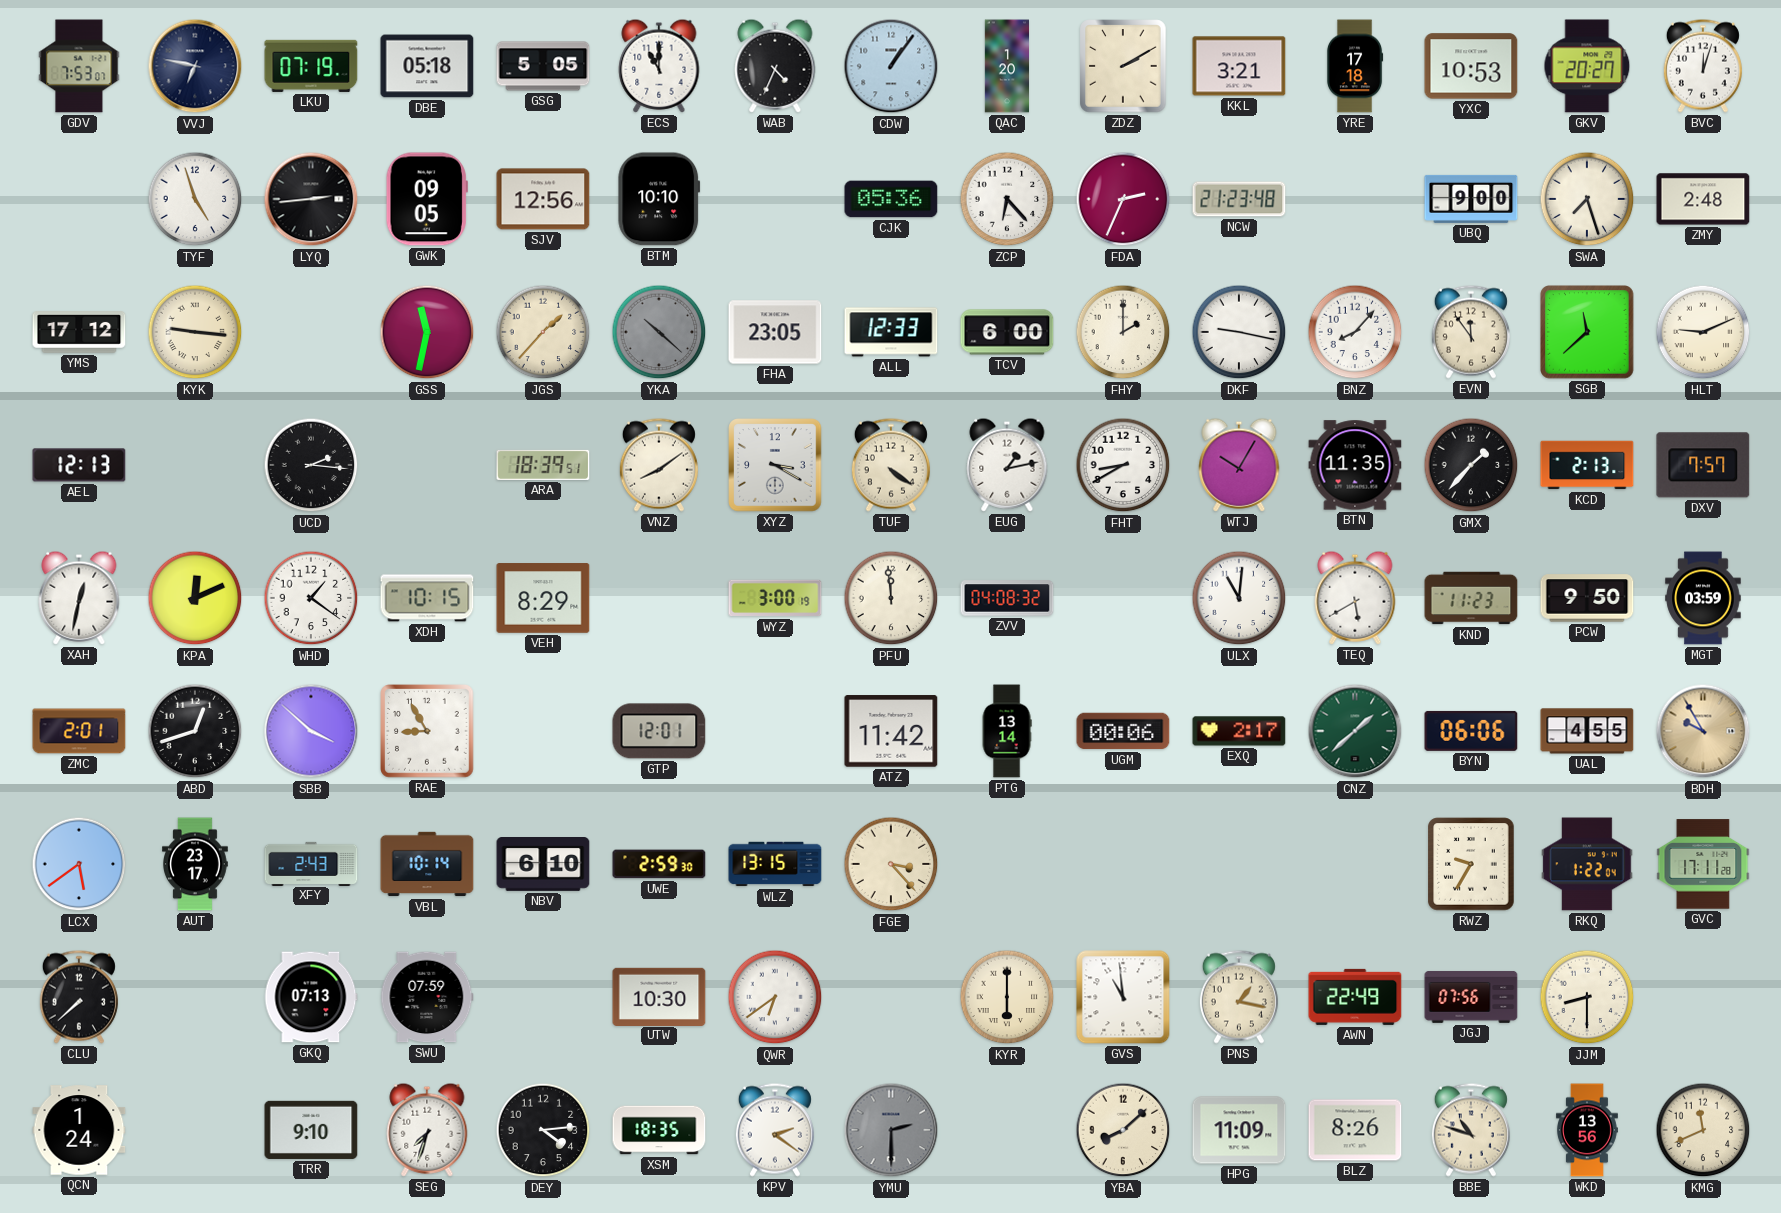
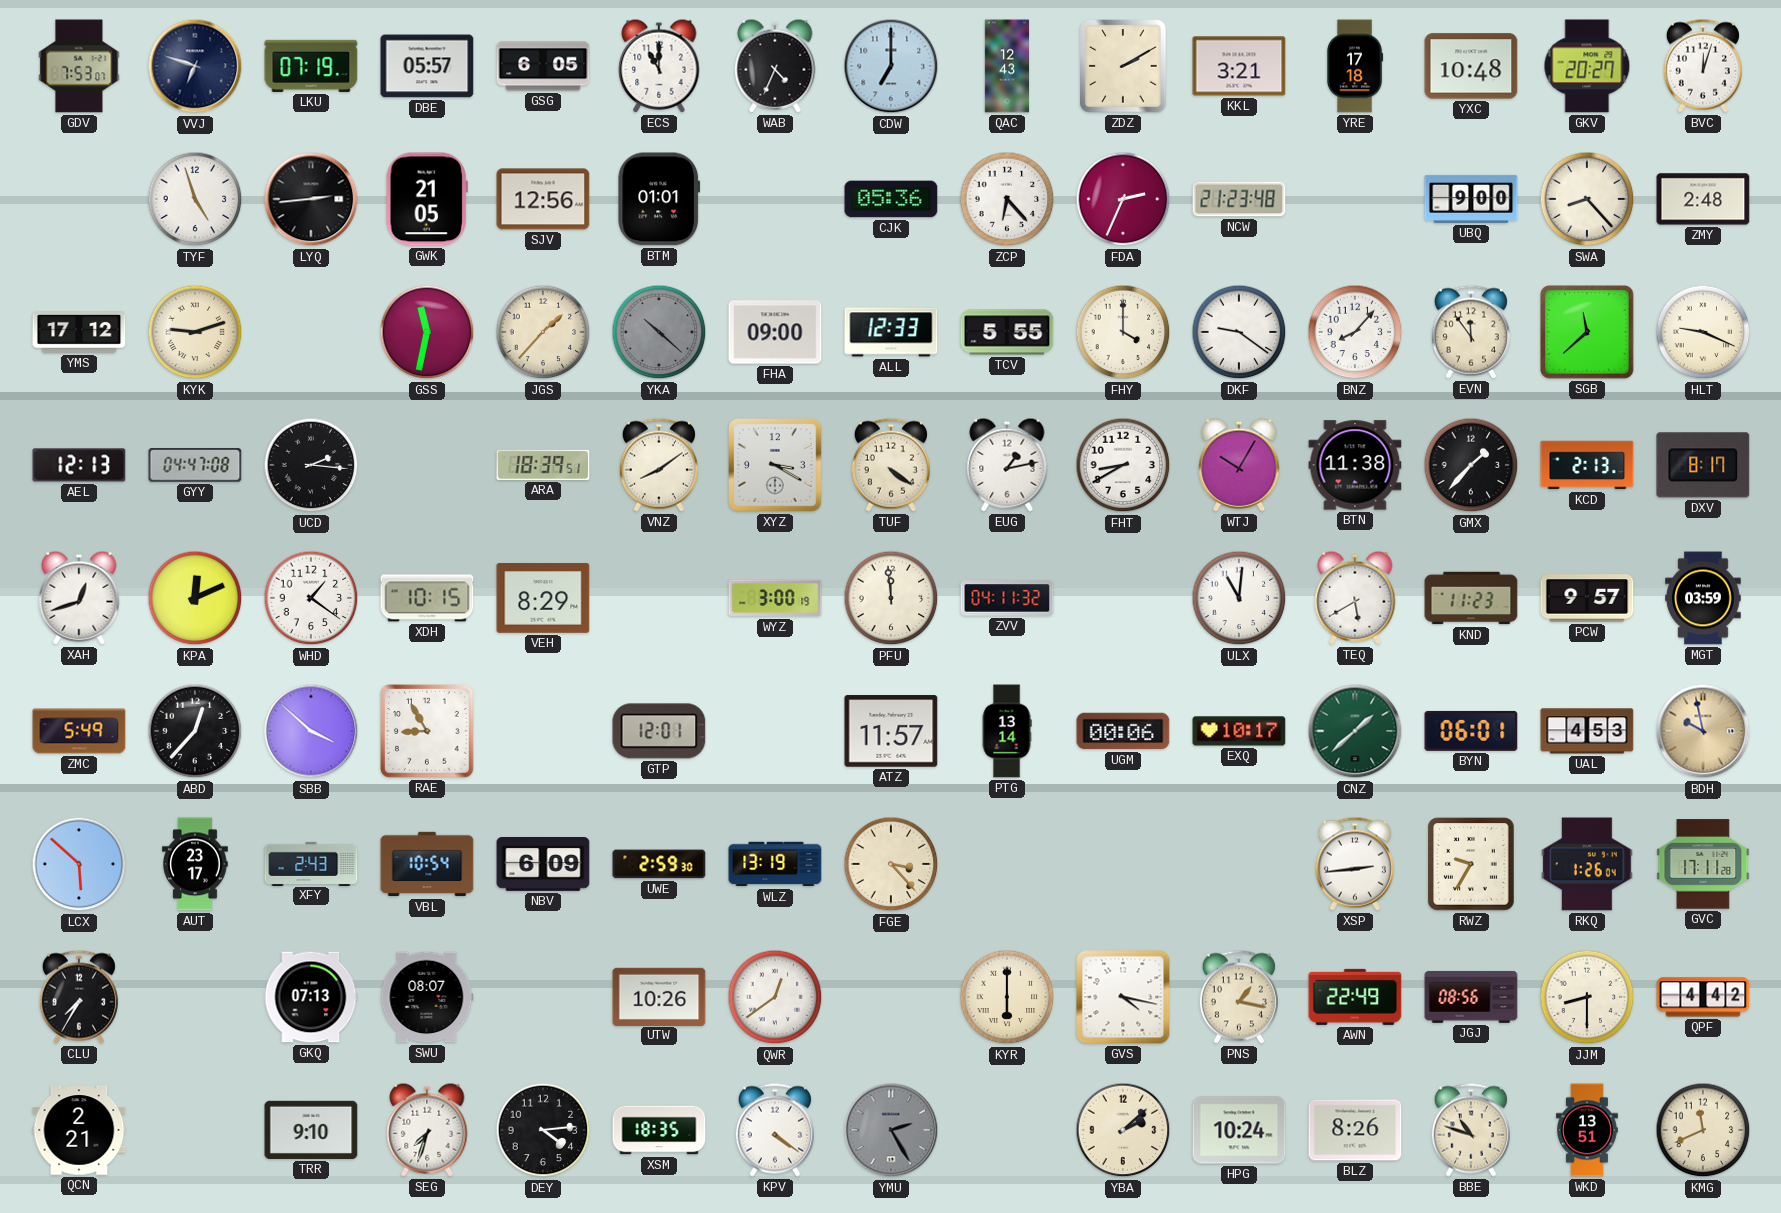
VVJ: 6:47 -> 6:48
DBE: 05:18 -> 05:57
GSG: 5:05 -> 6:05
CDW: 1:06 -> 7:00
QAC: 1:20 -> 12:43
YXC: 10:53 -> 10:48
GWK: 09:05 -> 21:05
BTM: 10:10 -> 01:01
SWA: 7:27 -> 8:23
KYK: 9:16 -> 9:12
FHA: 23:05 -> 09:00
TCV: 6:00 -> 5:55
FHY: 2:00 -> 4:00
DKF: 9:17 -> 9:21
HLT: 9:11 -> 9:19
GYY: none -> 04:47
BTN: 11:35 -> 11:38
DXV: 7:57 -> 8:17
XAH: 12:32 -> 12:42
ZVV: 04:08 -> 04:11
PCW: 9:50 -> 9:57
ZMC: 2:01 -> 5:49
ABD: 12:42 -> 12:37
ATZ: 11:42 -> 11:57
EXQ: 2:17 -> 10:17
BYN: 06:06 -> 06:01
UAL: 4:55 -> 4:53
BDH: 9:55 -> 9:58
LCX: 5:39 -> 5:52
VBL: 10:14 -> 10:54
NBV: 6:10 -> 6:09
WLZ: 13:15 -> 13:19
XSP: none -> 2:44
RKQ: 1:22 -> 1:26
CLU: 7:38 -> 7:35
SWU: 07:59 -> 08:07
UTW: 10:30 -> 10:26
QWR: 6:39 -> 12:39
GVS: 10:59 -> 4:17
JGJ: 07:56 -> 08:56
QPF: none -> 4:42
QCN: 1:24 -> 2:21
KPV: 2:21 -> 4:21
YMU: 2:30 -> 2:25
YBA: 8:08 -> 2:08
HPG: 11:09 -> 10:24
WKD: 13:56 -> 13:51
